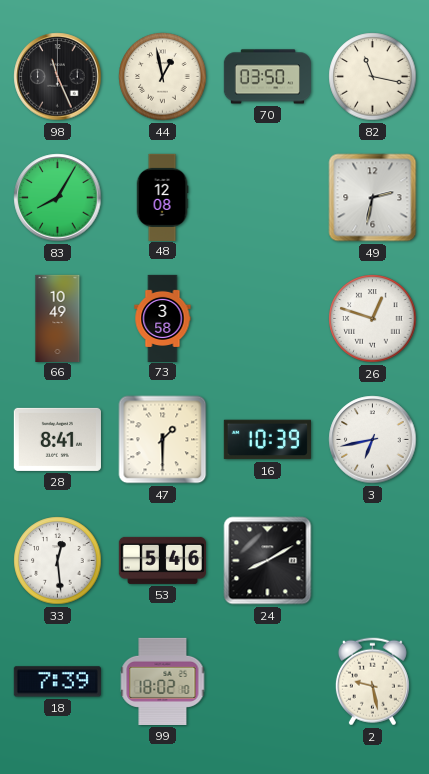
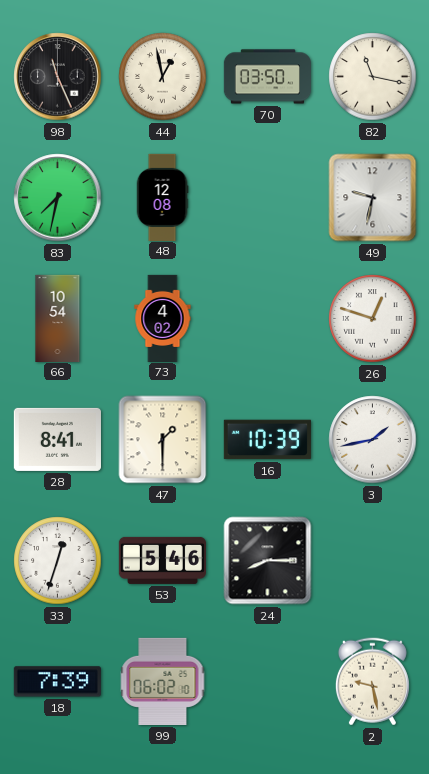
83: 8:05 -> 7:32
49: 2:32 -> 9:32
66: 10:49 -> 10:54
73: 3:58 -> 4:02
3: 6:43 -> 1:43
33: 12:29 -> 12:33
24: 8:10 -> 8:15
99: 18:02 -> 06:02
